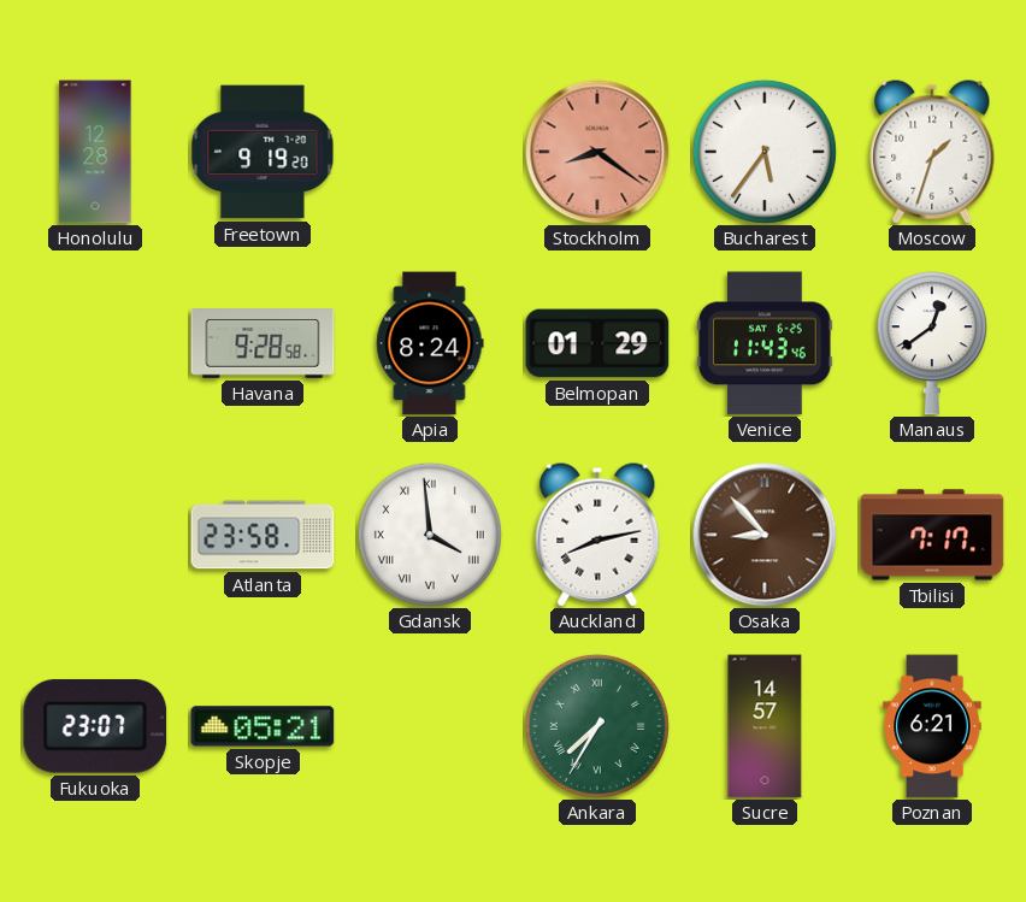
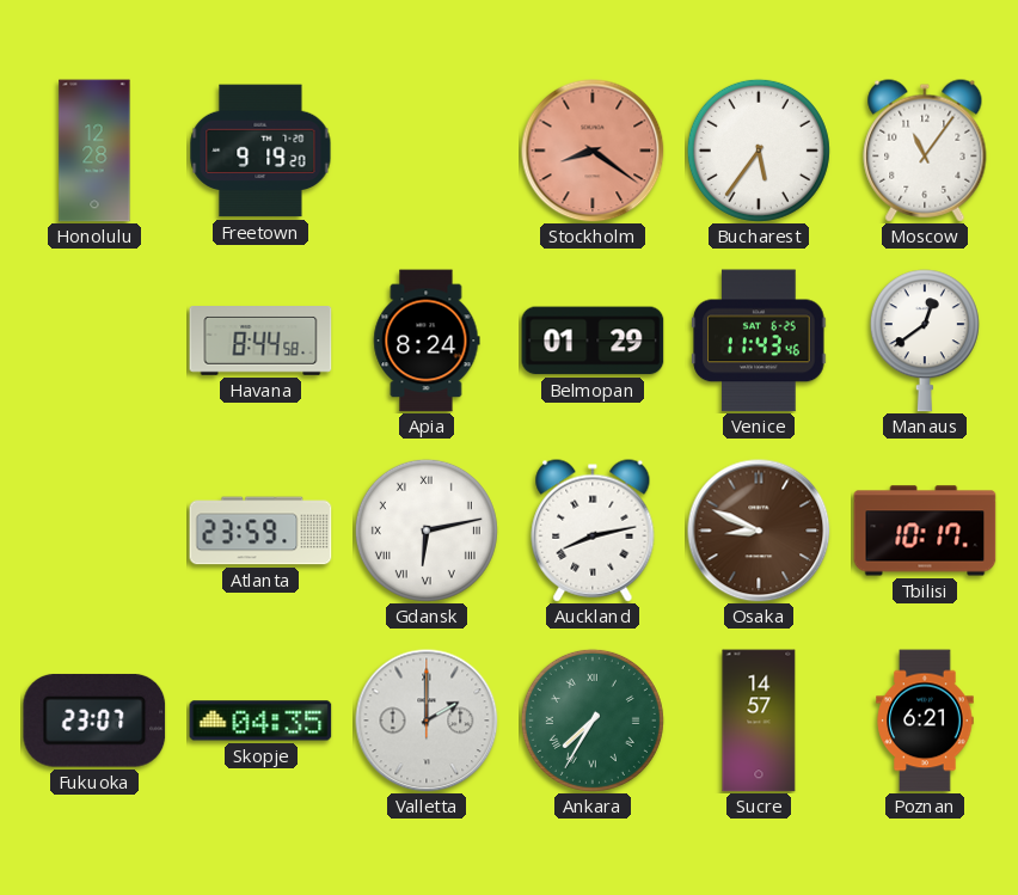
Moscow: 1:33 -> 11:06
Havana: 9:28 -> 8:44
Atlanta: 23:58 -> 23:59
Gdansk: 3:59 -> 6:13
Osaka: 8:53 -> 8:49
Tbilisi: 7:17 -> 10:17
Skopje: 05:21 -> 04:35
Valletta: none -> 2:00
